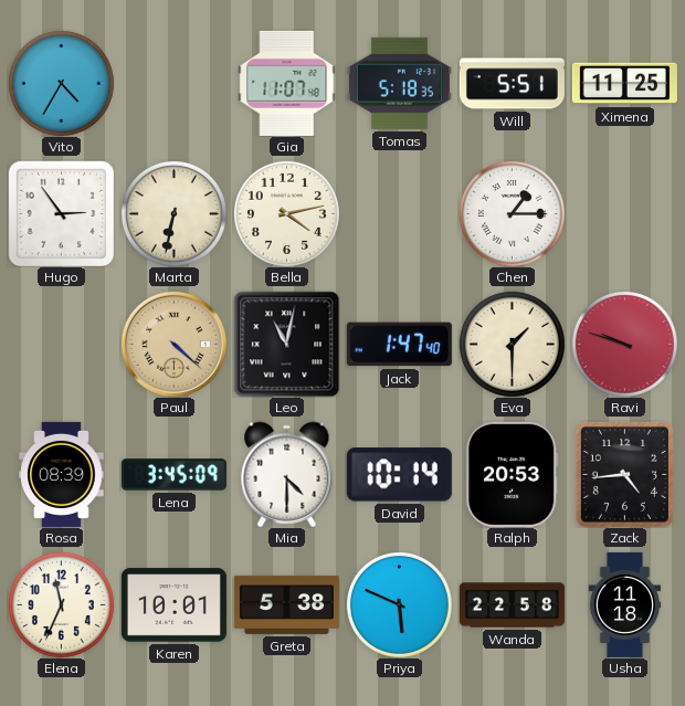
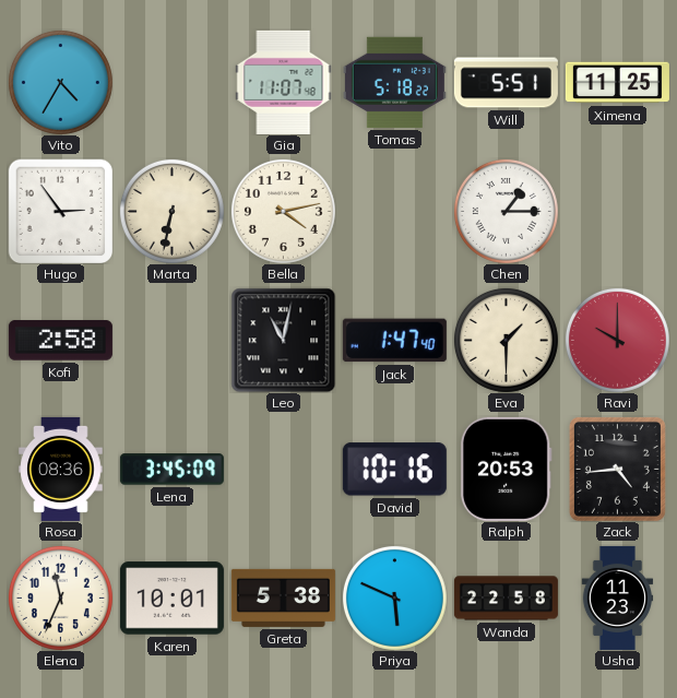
Tomas: 5:18:35 -> 5:18:22
Kofi: none -> 2:58
Paul: 4:22 -> none
Ravi: 9:48 -> 10:00
Rosa: 08:39 -> 08:36
Mia: 4:30 -> none
David: 10:14 -> 10:16
Usha: 11:18 -> 11:23
